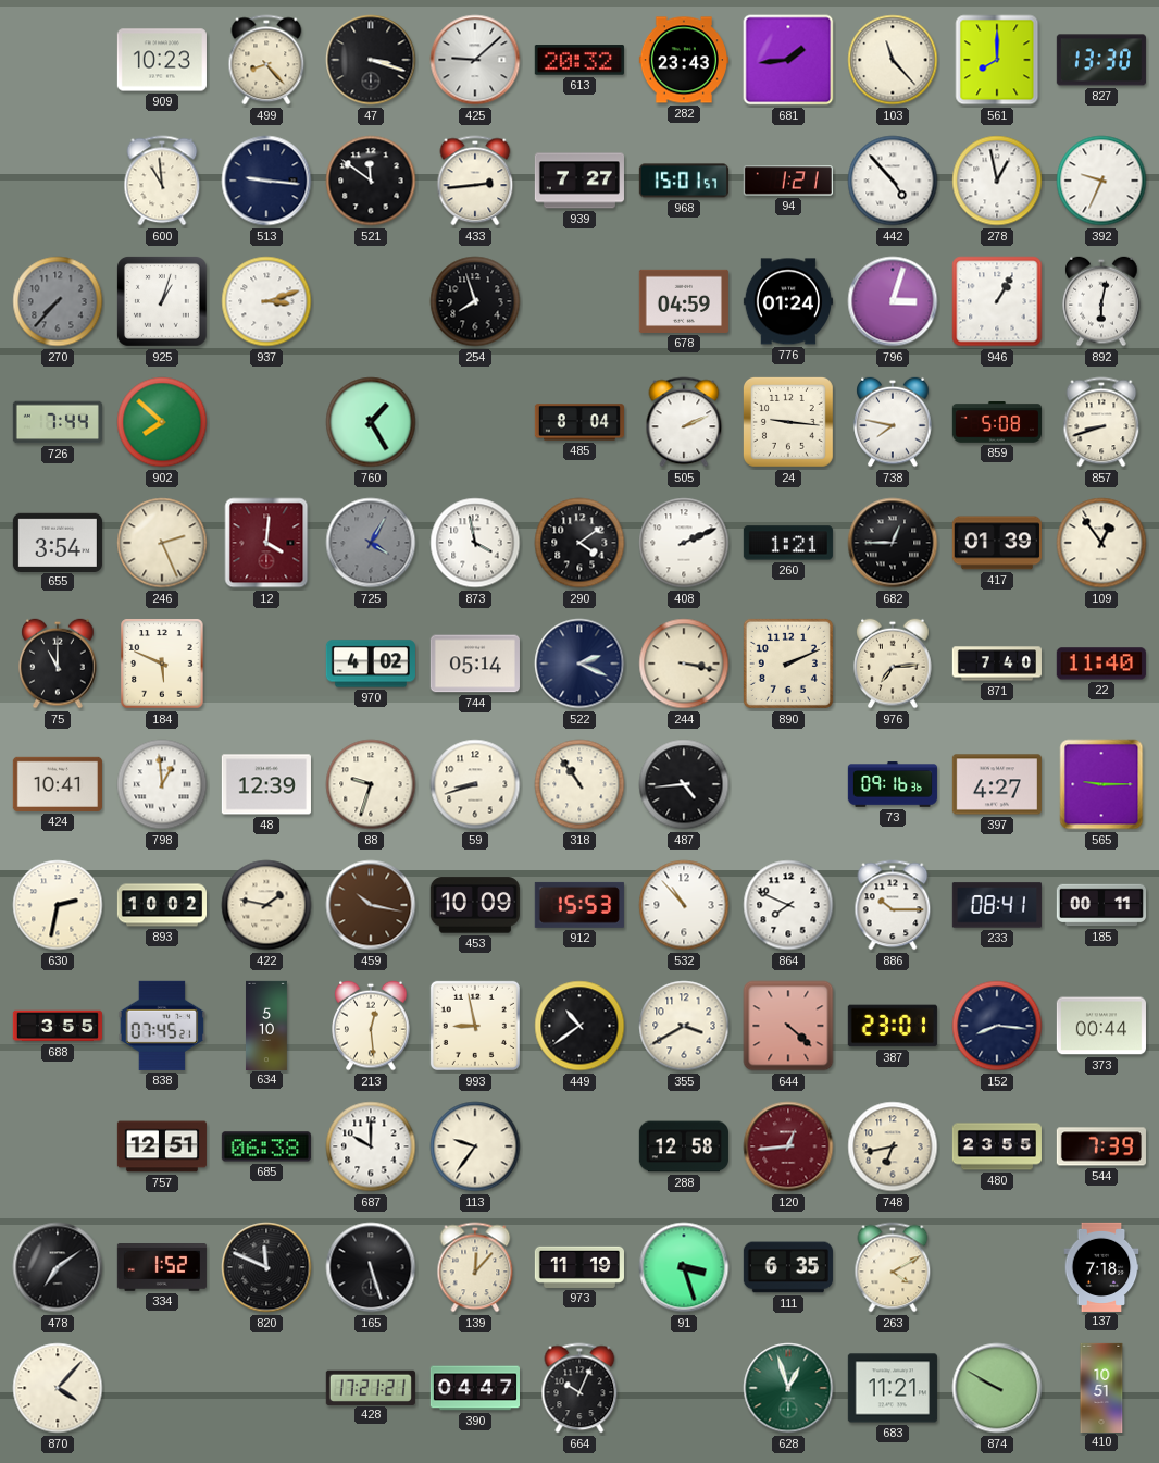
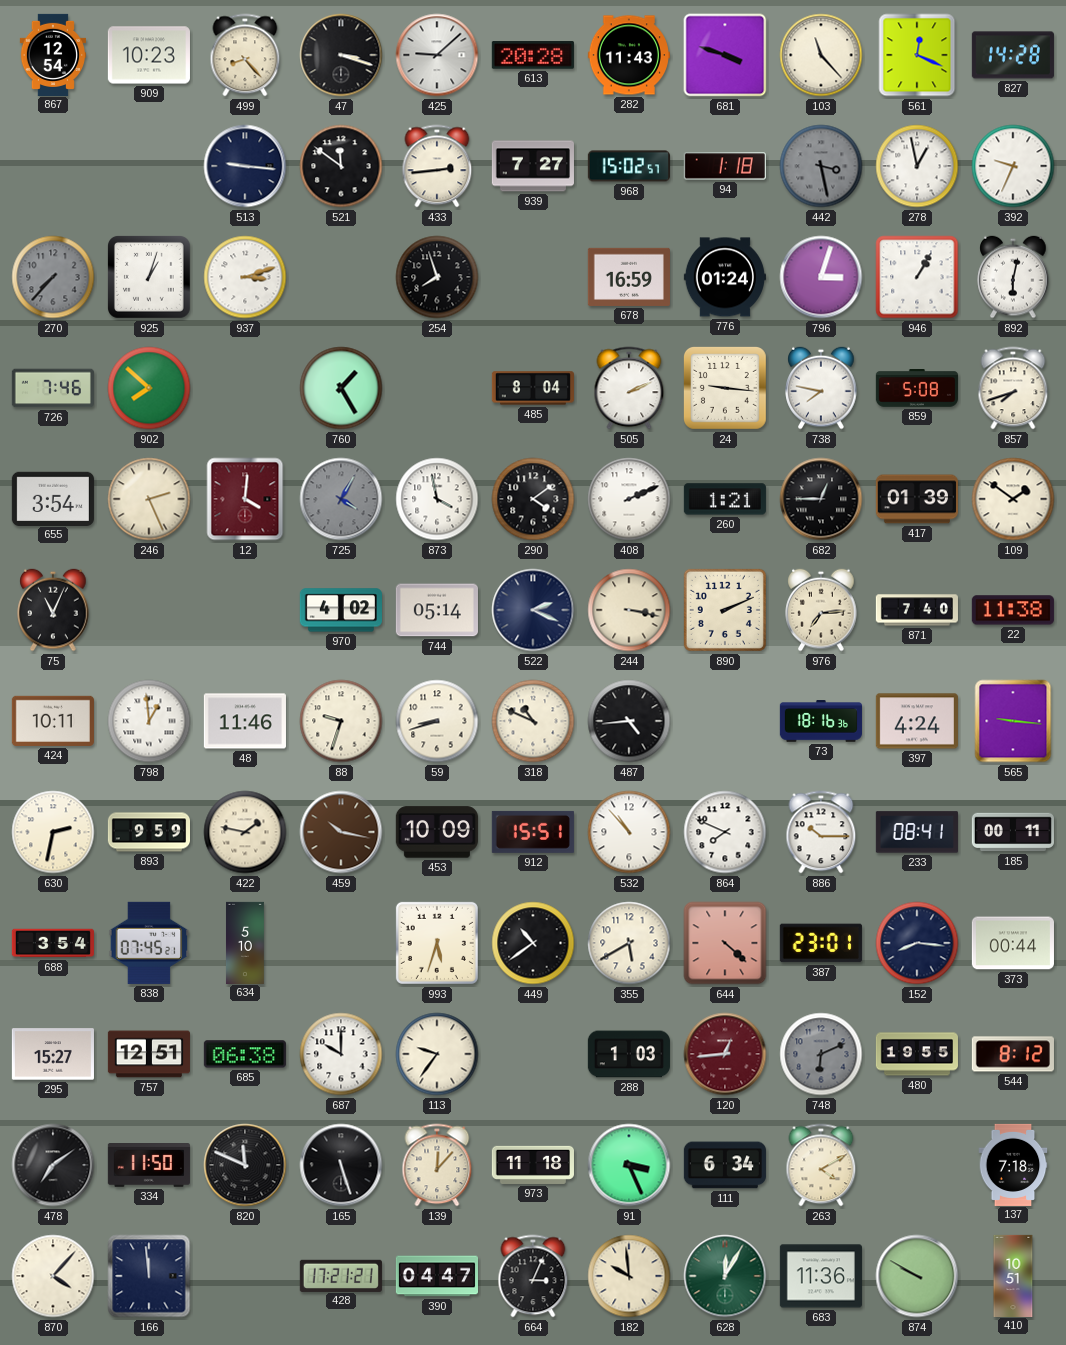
867: none -> 12:54
613: 20:32 -> 20:28
282: 23:43 -> 11:43
681: 1:44 -> 3:48
561: 8:00 -> 12:19
827: 13:30 -> 14:28
600: 10:59 -> none
968: 15:01 -> 15:02
94: 1:21 -> 1:18
442: 4:53 -> 3:28
442 dial: white -> grey
678: 04:59 -> 16:59
726: 7:44 -> 7:46
857: 8:42 -> 7:42
109: 12:54 -> 1:51
75: 11:00 -> 11:04
184: 5:49 -> none
22: 11:40 -> 11:38
424: 10:41 -> 10:11
48: 12:39 -> 11:46
318: 10:54 -> 10:49
73: 09:16 -> 18:16
397: 4:27 -> 4:24
565: 9:15 -> 9:16
893: 10:02 -> 9:59
912: 15:53 -> 15:51
688: 3:55 -> 3:54
213: 12:29 -> none
993: 8:58 -> 5:33
355: 3:40 -> 5:40
295: none -> 15:27
288: 12:58 -> 1:03
748: 6:43 -> 6:11
748 dial: cream -> grey
480: 23:55 -> 19:55
544: 7:39 -> 8:12
334: 1:52 -> 11:50
973: 11:19 -> 11:18
91: 3:27 -> 3:26
111: 6:35 -> 6:34
166: none -> 11:59
664: 10:04 -> 3:04
182: none -> 9:59
628: 12:57 -> 12:05
683: 11:21 -> 11:36
